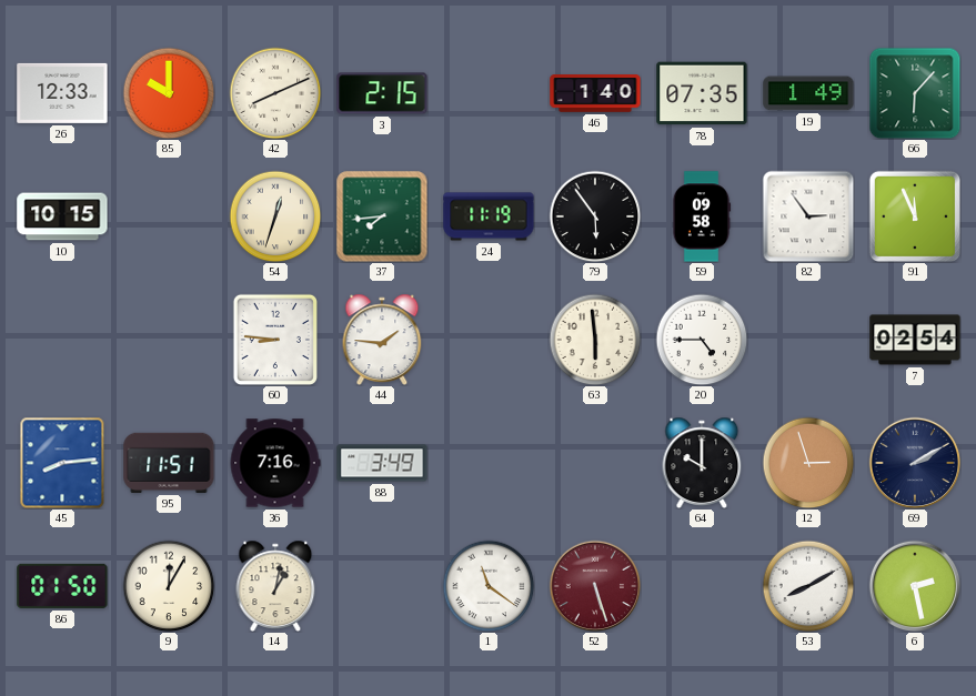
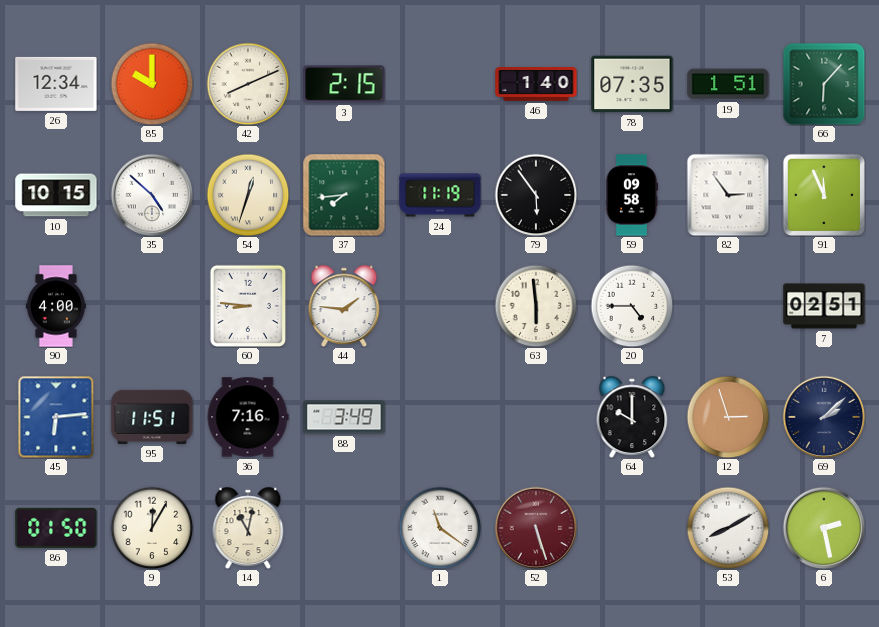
26: 12:33 -> 12:34
19: 1:49 -> 1:51
35: none -> 4:52
90: none -> 4:00
7: 02:54 -> 02:51
45: 8:14 -> 6:14
69: 2:10 -> 2:08
14: 1:02 -> 11:02
